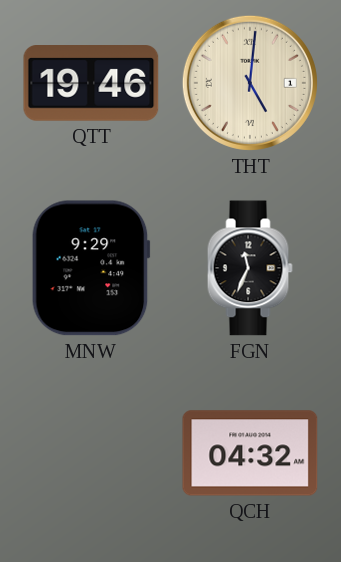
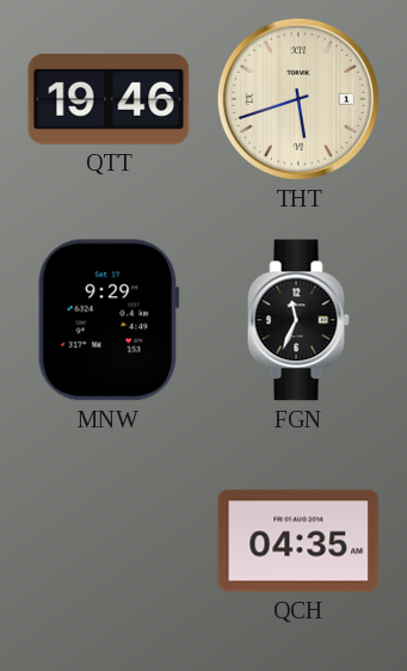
THT: 5:01 -> 5:42
QCH: 04:32 -> 04:35
